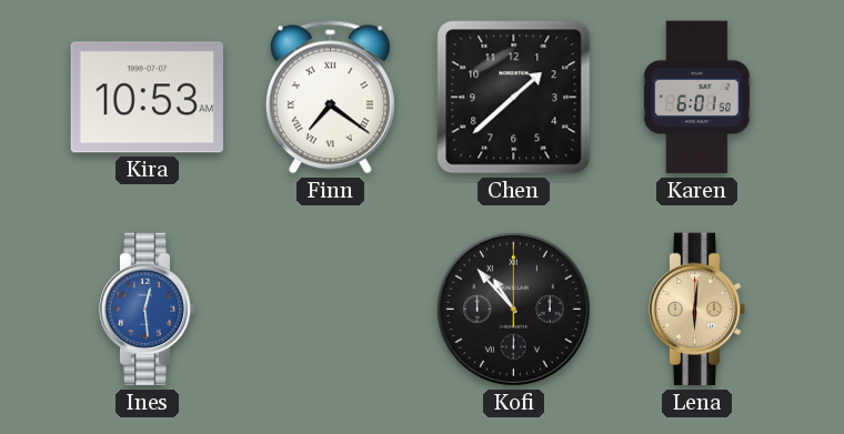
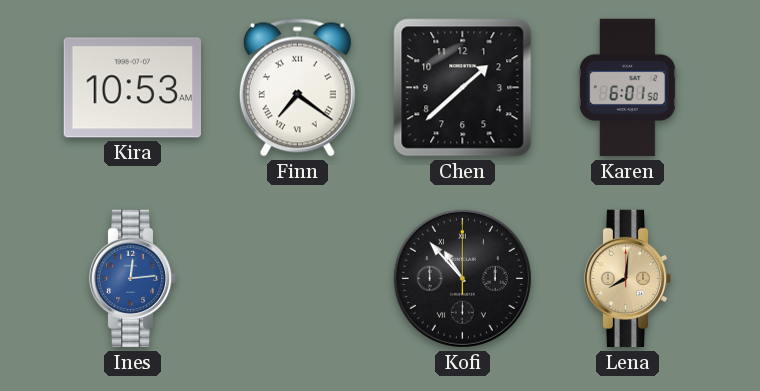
Ines: 12:29 -> 12:14
Lena: 6:01 -> 8:01
